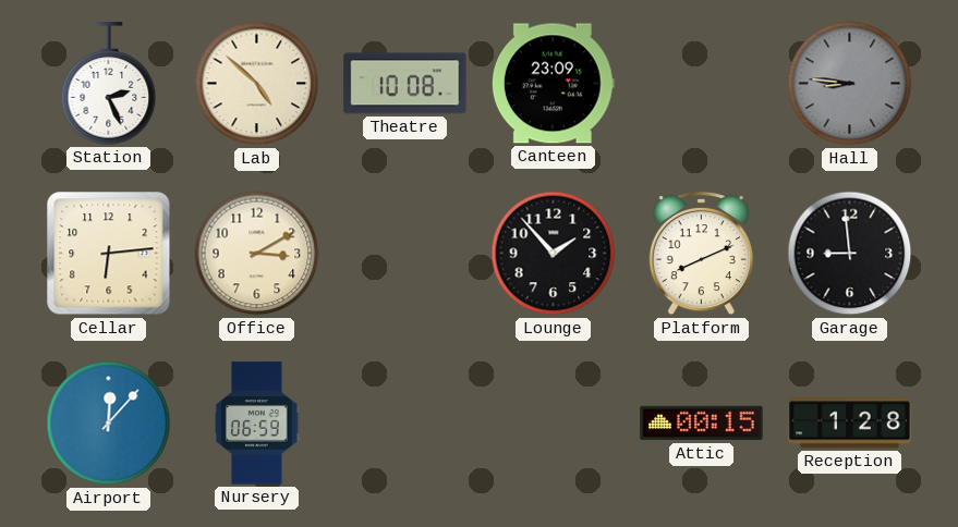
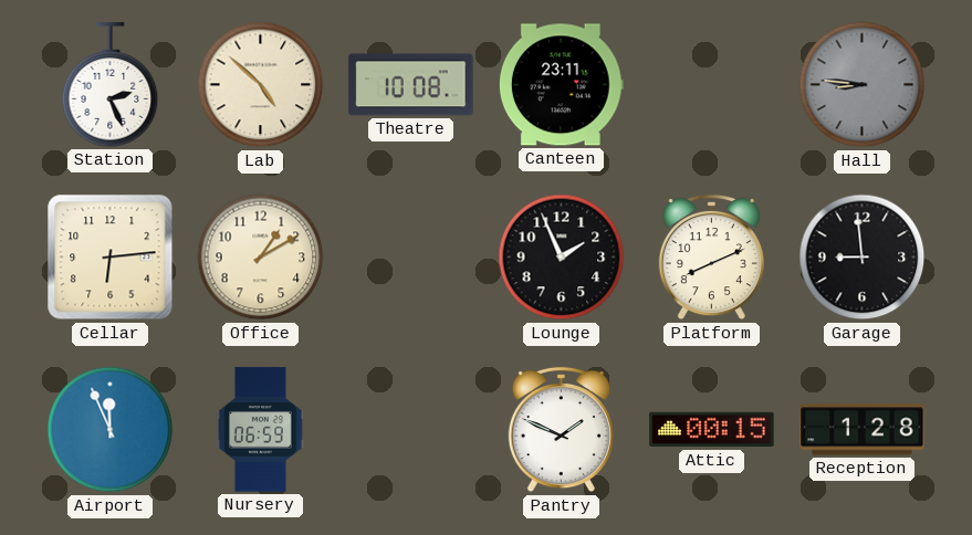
Canteen: 23:09 -> 23:11
Office: 3:10 -> 1:10
Lounge: 1:53 -> 1:56
Airport: 12:07 -> 11:56
Pantry: none -> 1:49
